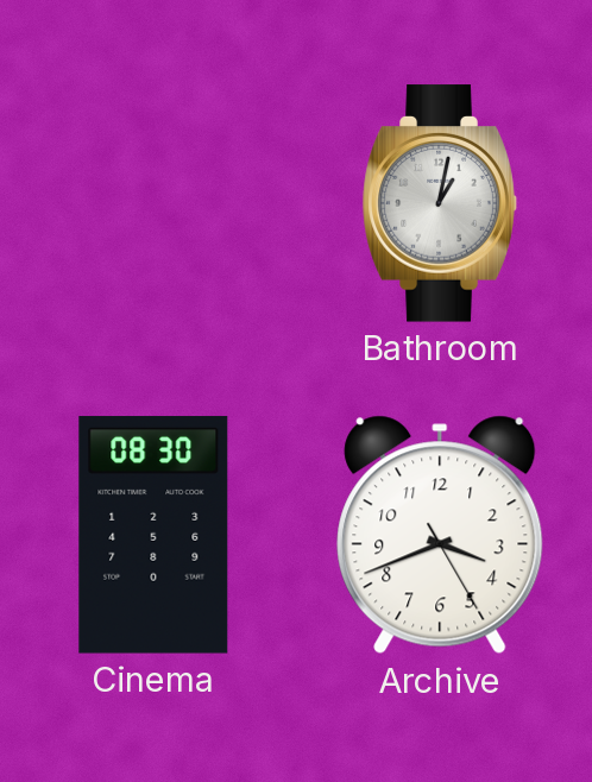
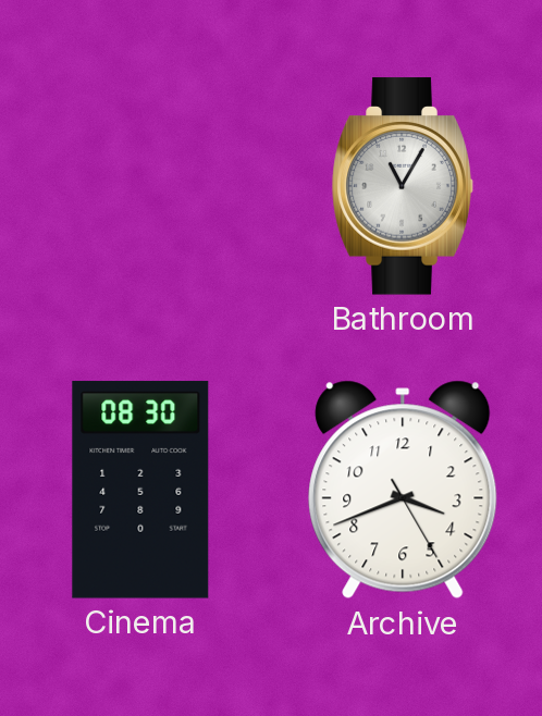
Bathroom: 1:02 -> 11:05
